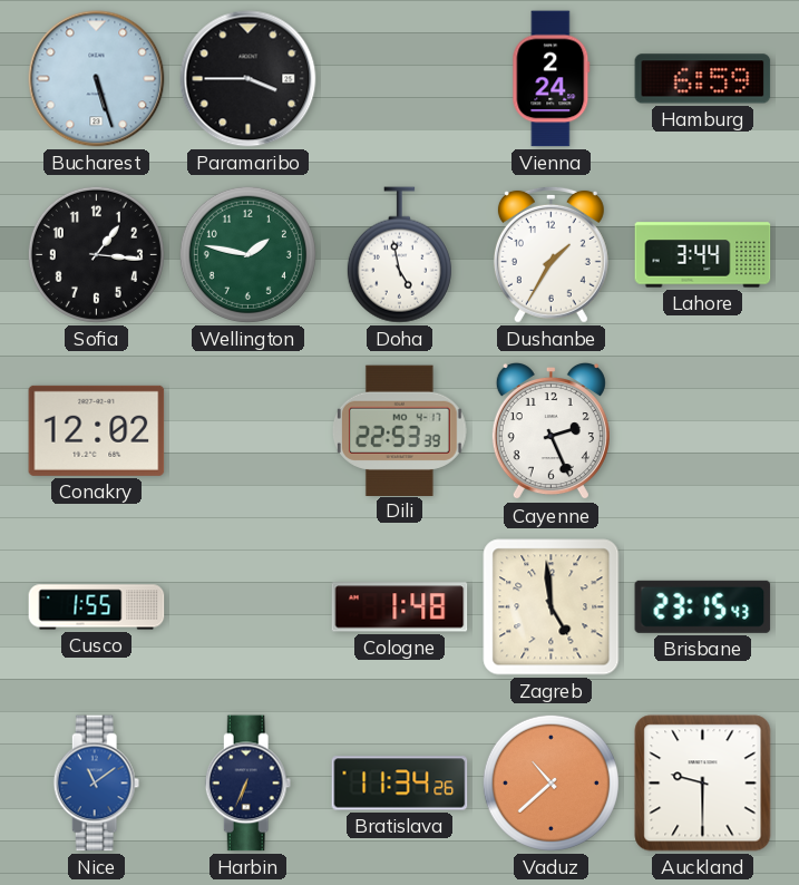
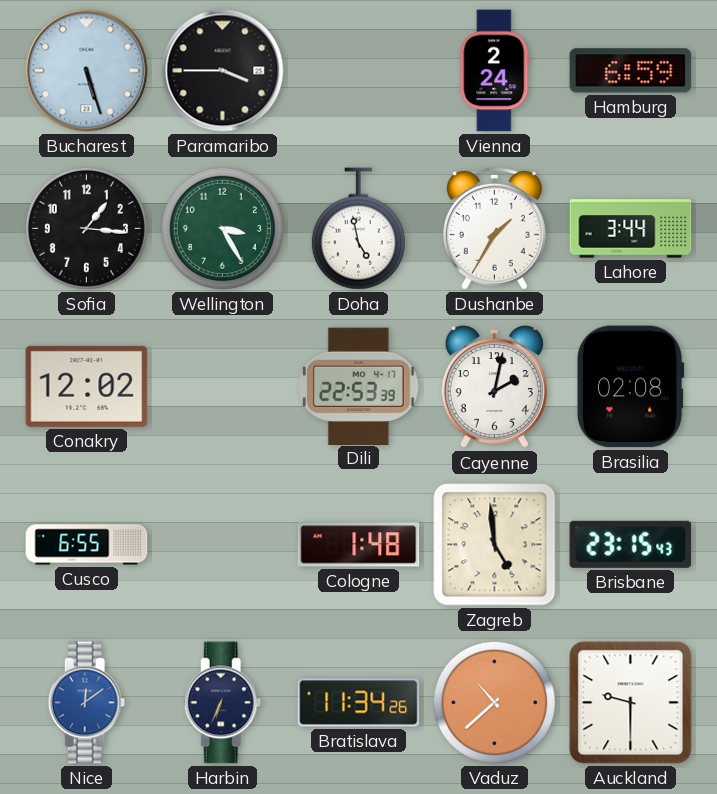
Wellington: 1:47 -> 3:25
Cayenne: 2:26 -> 2:02
Brasilia: none -> 02:08
Cusco: 1:55 -> 6:55
Nice: 11:09 -> 12:09
